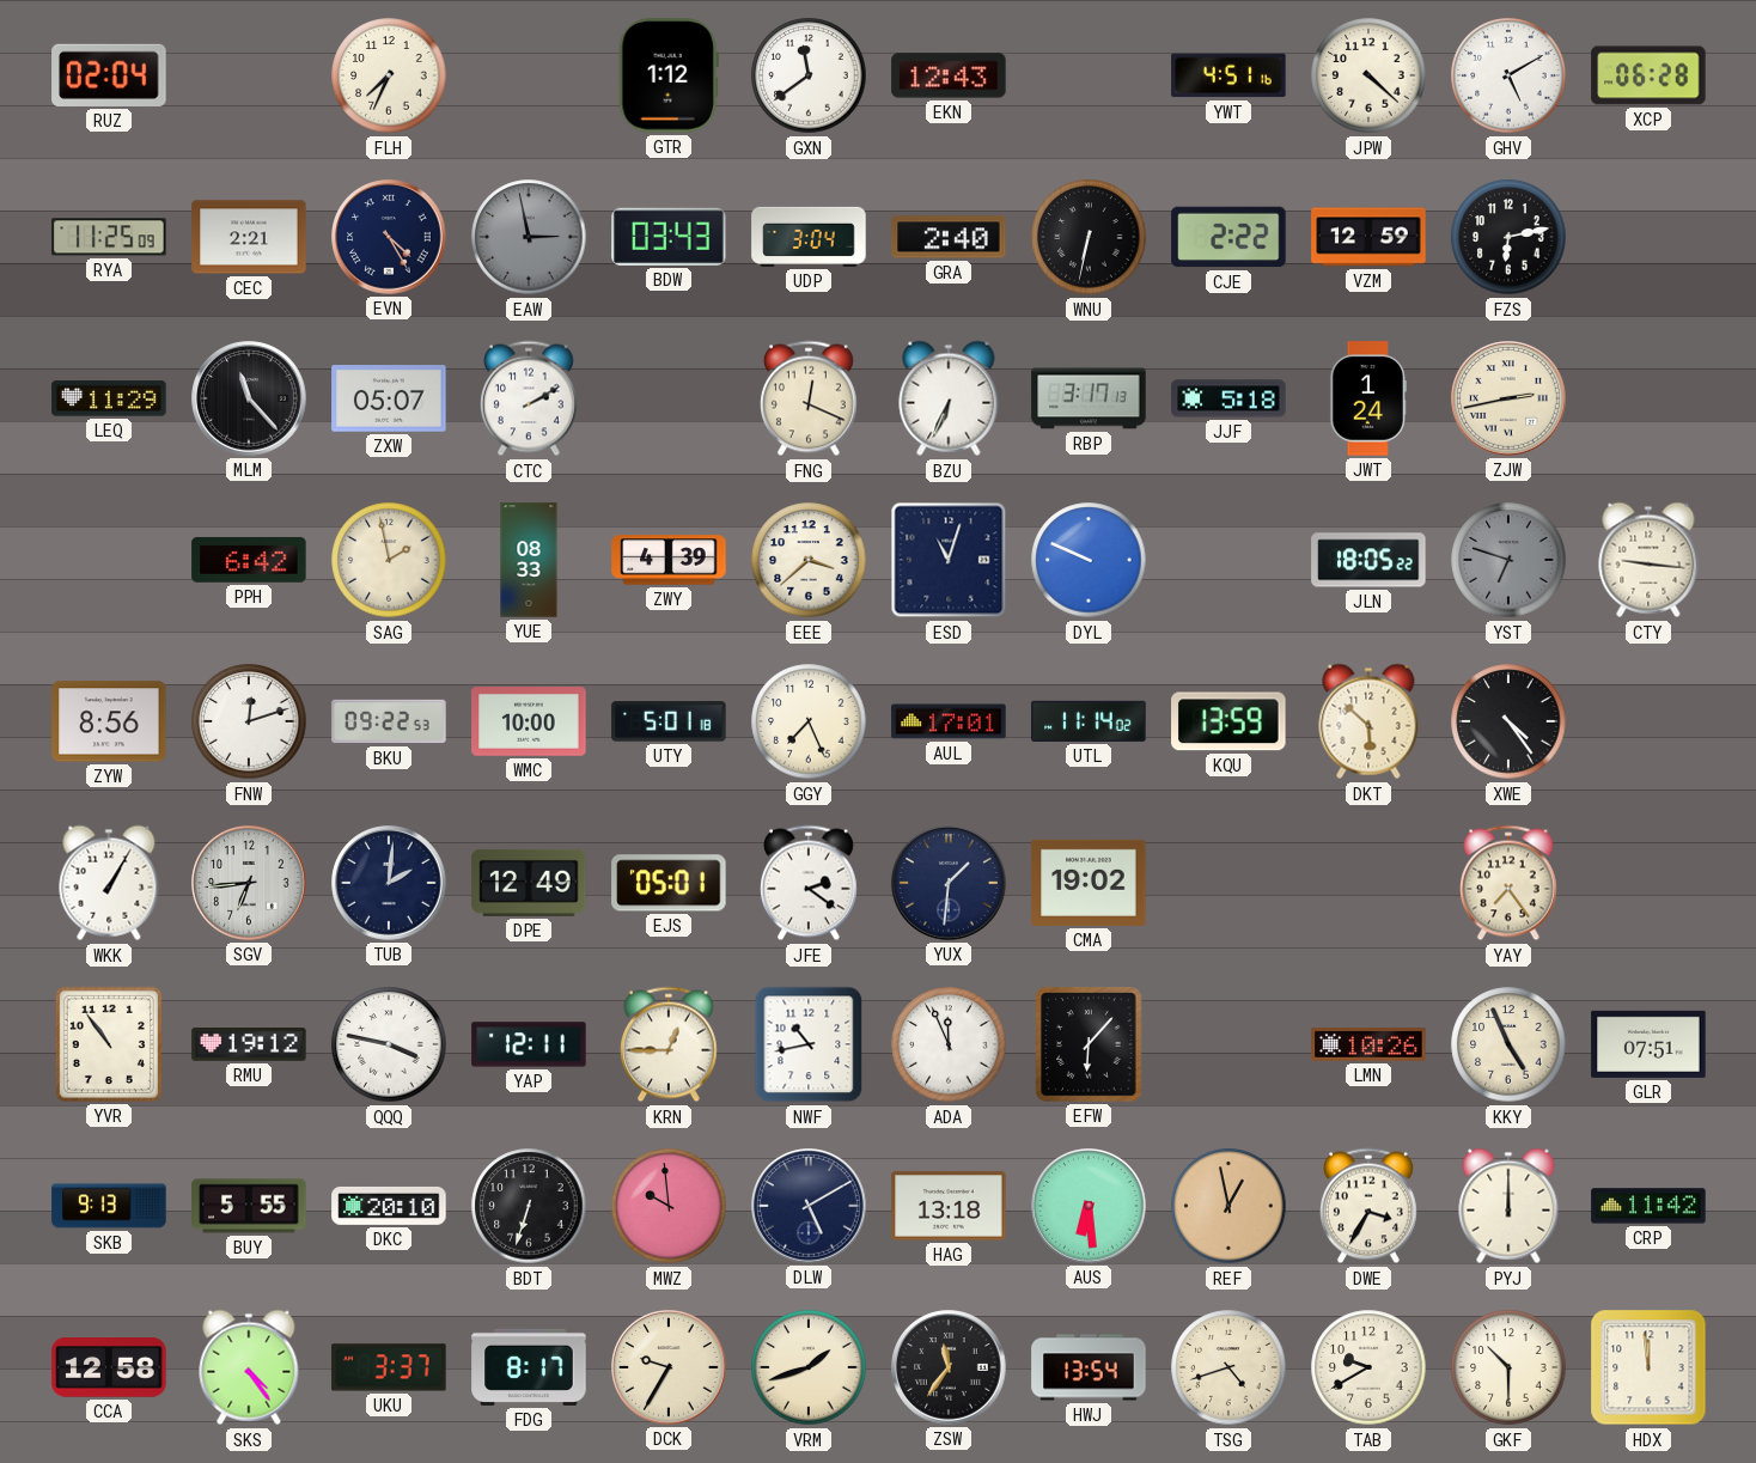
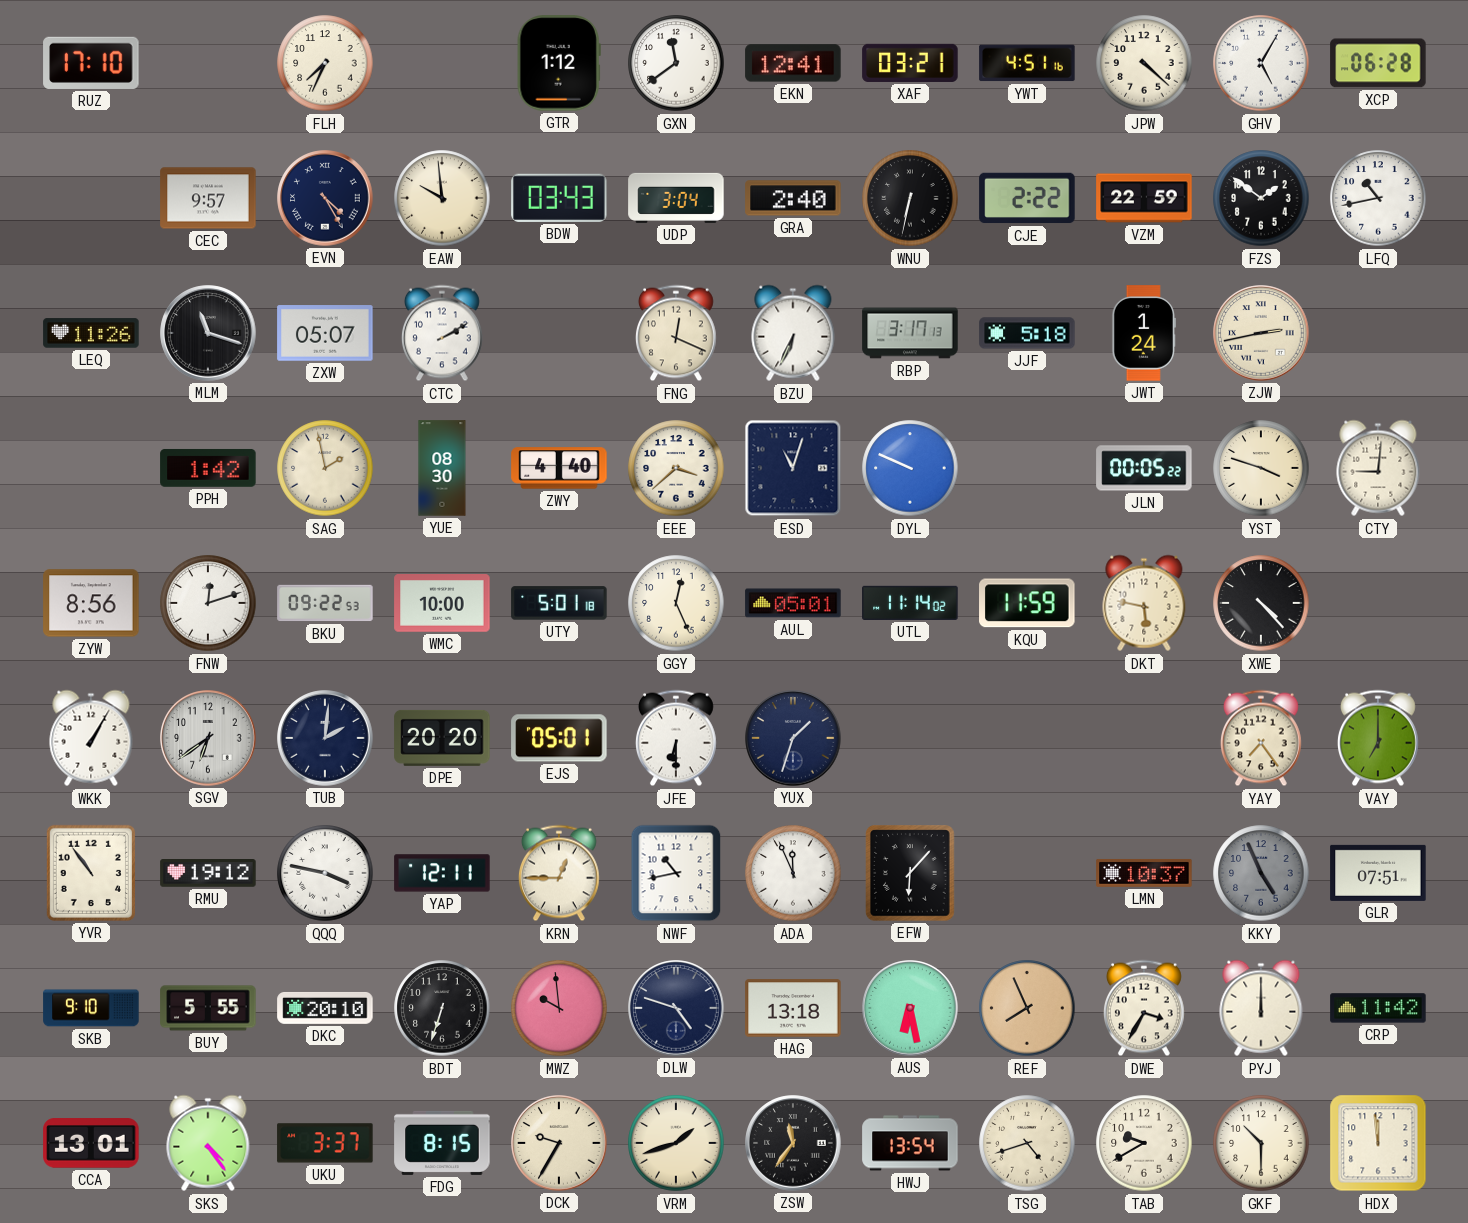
RUZ: 02:04 -> 17:10
EKN: 12:43 -> 12:41
XAF: none -> 03:21
GHV: 5:10 -> 5:05
RYA: 11:25 -> none
CEC: 2:21 -> 9:57
EAW: 2:58 -> 9:59
EAW dial: grey -> cream
VZM: 12:59 -> 22:59
FZS: 6:13 -> 1:51
LFQ: none -> 10:43
LEQ: 11:29 -> 11:26
MLM: 11:23 -> 11:18
PPH: 6:42 -> 1:42
YUE: 08:33 -> 08:30
ZWY: 4:39 -> 4:40
JLN: 18:05 -> 00:05
YST: 6:48 -> 3:48
YST dial: grey -> cream
CTY: 9:16 -> 9:01
GGY: 7:26 -> 12:26
AUL: 17:01 -> 05:01
KQU: 13:59 -> 11:59
DKT: 5:52 -> 5:47
XWE: 4:24 -> 4:23
SGV: 6:44 -> 6:39
DPE: 12:49 -> 20:20
JFE: 2:21 -> 6:30
YUX: 1:31 -> 1:33
CMA: 19:02 -> none
VAY: none -> 7:00
LMN: 10:26 -> 10:37
KKY dial: cream -> grey
SKB: 9:13 -> 9:10
DLW: 5:10 -> 4:48
AUS: 6:29 -> 6:28
REF: 12:58 -> 7:56
CCA: 12:58 -> 13:01
FDG: 8:17 -> 8:15
